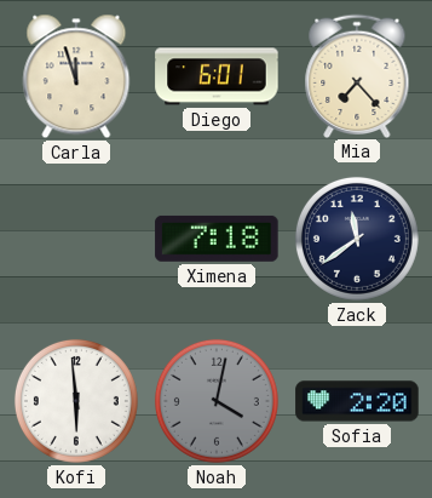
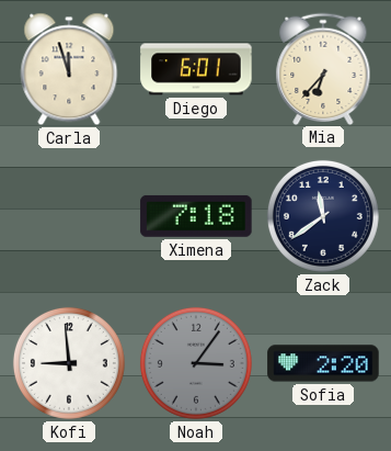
Mia: 7:23 -> 6:37
Kofi: 5:59 -> 8:59
Noah: 4:02 -> 3:06
